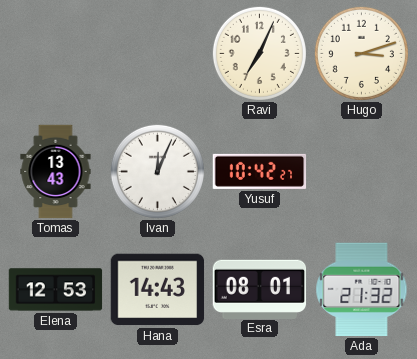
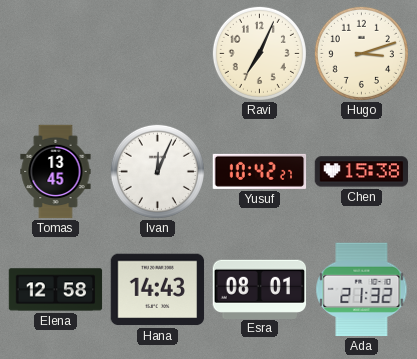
Tomas: 13:43 -> 13:45
Chen: none -> 15:38
Elena: 12:53 -> 12:58
